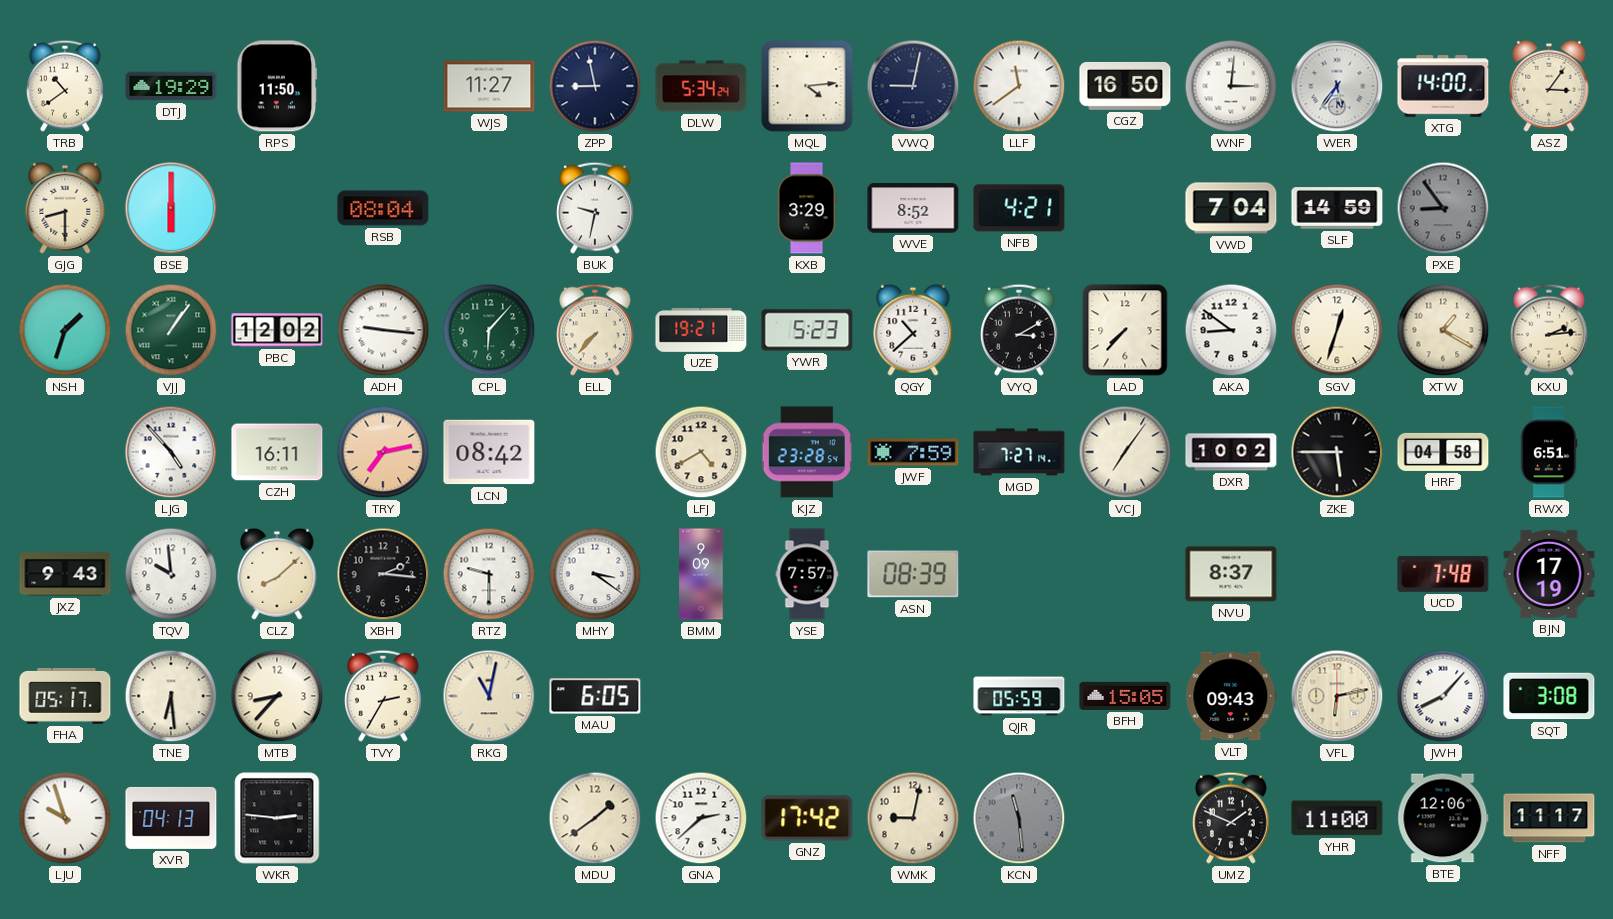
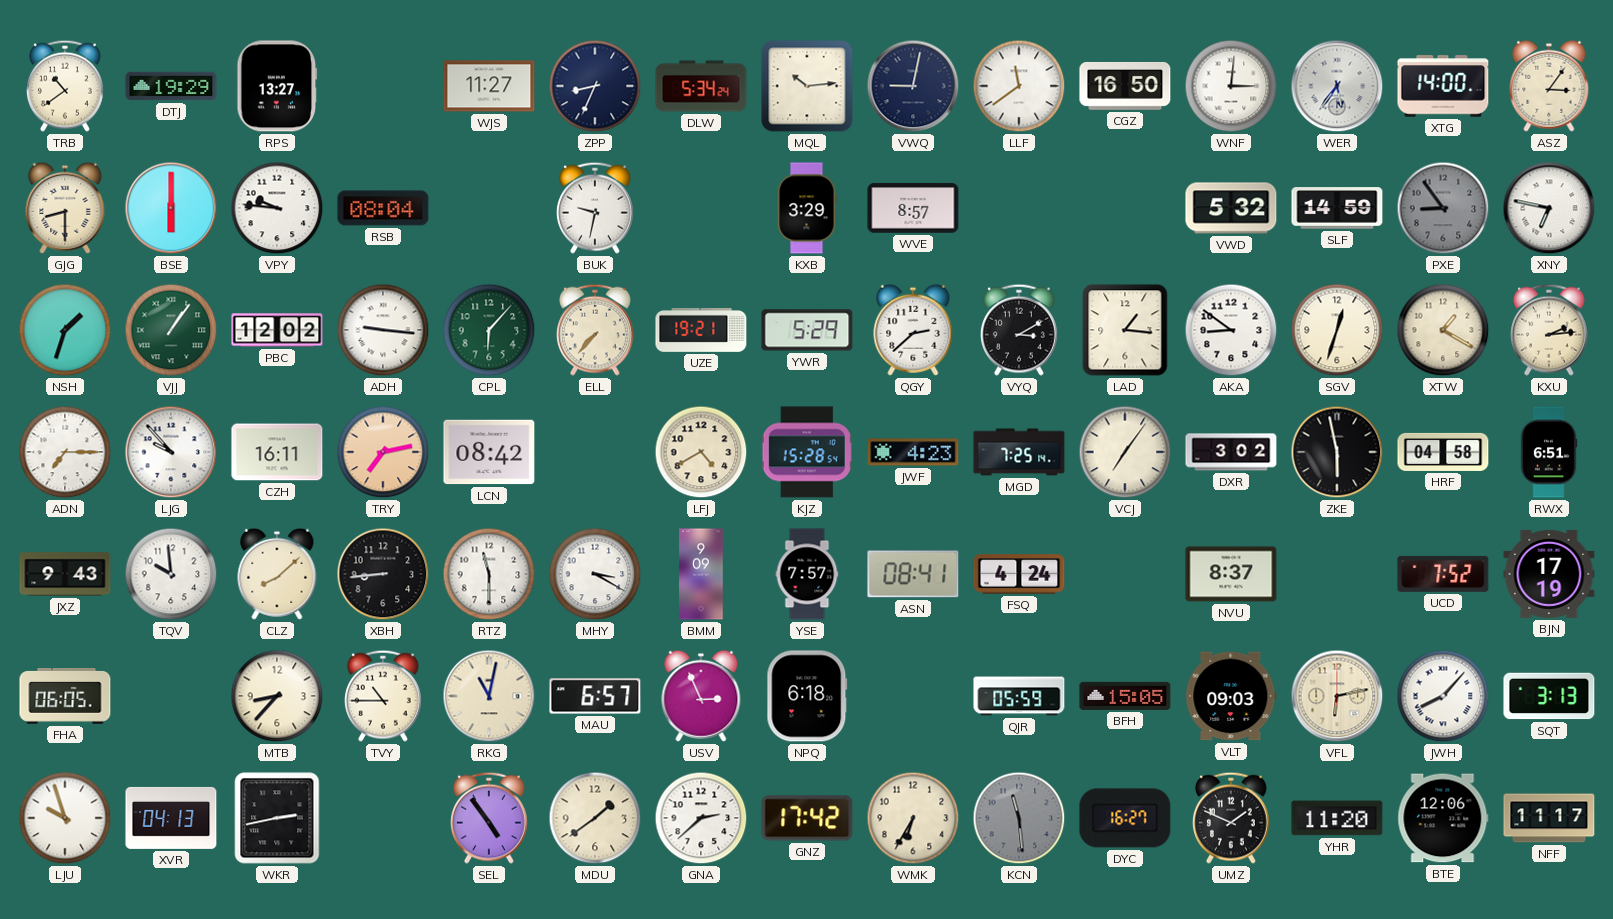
RPS: 11:50 -> 13:27
ZPP: 8:58 -> 8:34
MQL: 4:14 -> 10:14
VPY: none -> 9:46
WVE: 8:52 -> 8:57
NFB: 4:21 -> none
VWD: 7:04 -> 5:32
XNY: none -> 6:47
YWR: 5:23 -> 5:29
QGY: 10:38 -> 2:38
LAD: 7:37 -> 1:16
ADN: none -> 7:15
LJG: 4:53 -> 9:53
KJZ: 23:28 -> 15:28
JWF: 7:59 -> 4:23
MGD: 7:27 -> 7:25
DXR: 10:02 -> 3:02
ZKE: 5:45 -> 5:58
XBH: 2:16 -> 8:44
RTZ: 9:30 -> 11:30
MHY: 3:21 -> 3:20
ASN: 08:39 -> 08:41
FSQ: none -> 4:24
UCD: 7:48 -> 7:52
FHA: 05:17 -> 06:05
TNE: 6:29 -> none
TVY: 2:35 -> 10:45
MAU: 6:05 -> 6:57
USV: none -> 2:56
NPQ: none -> 6:18
VLT: 09:43 -> 09:03
SQT: 3:08 -> 3:13
WKR: 2:46 -> 2:43
SEL: none -> 4:54
WMK: 9:02 -> 6:35
DYC: none -> 16:27
YHR: 11:00 -> 11:20
